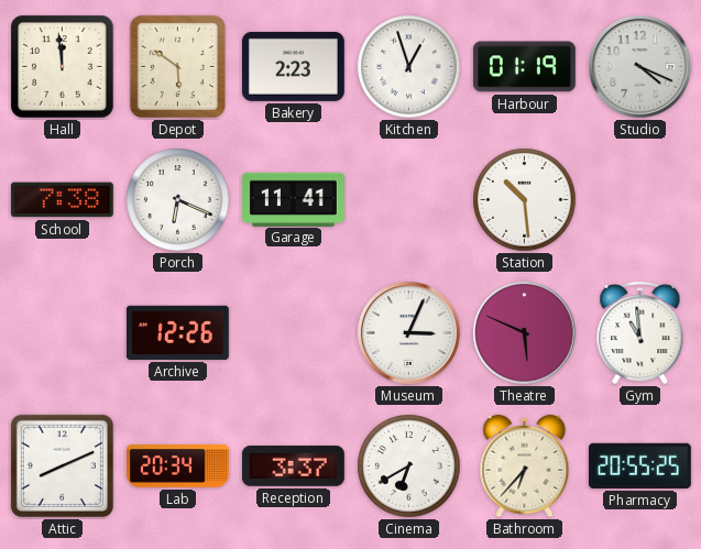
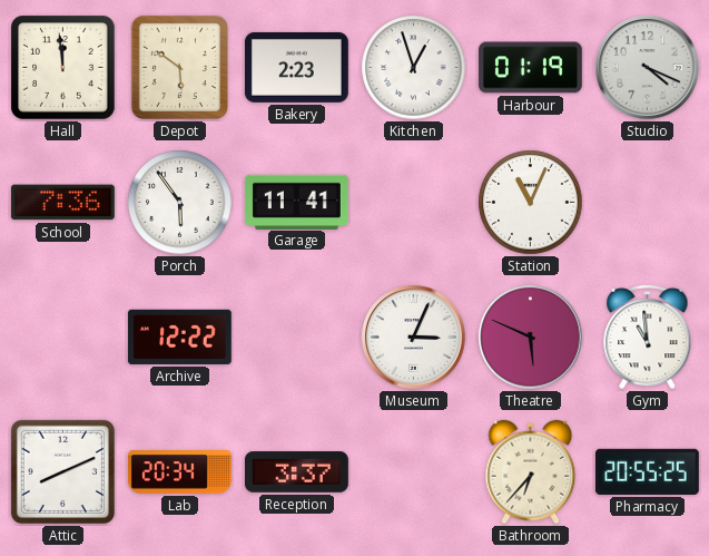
School: 7:38 -> 7:36
Porch: 6:19 -> 5:54
Station: 10:29 -> 11:04
Archive: 12:26 -> 12:22
Cinema: 6:40 -> none
